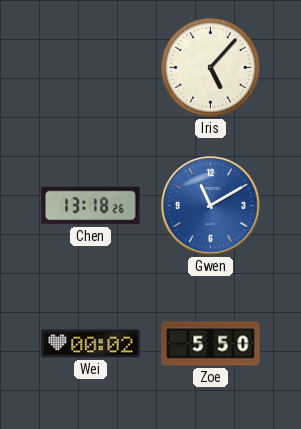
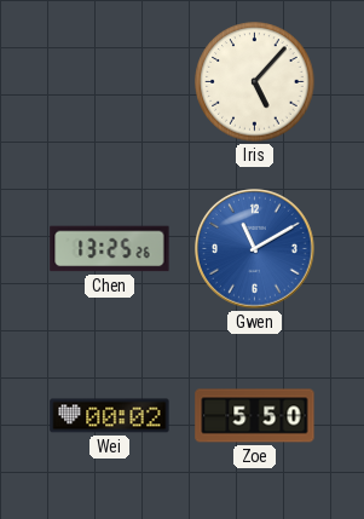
Chen: 13:18 -> 13:25
